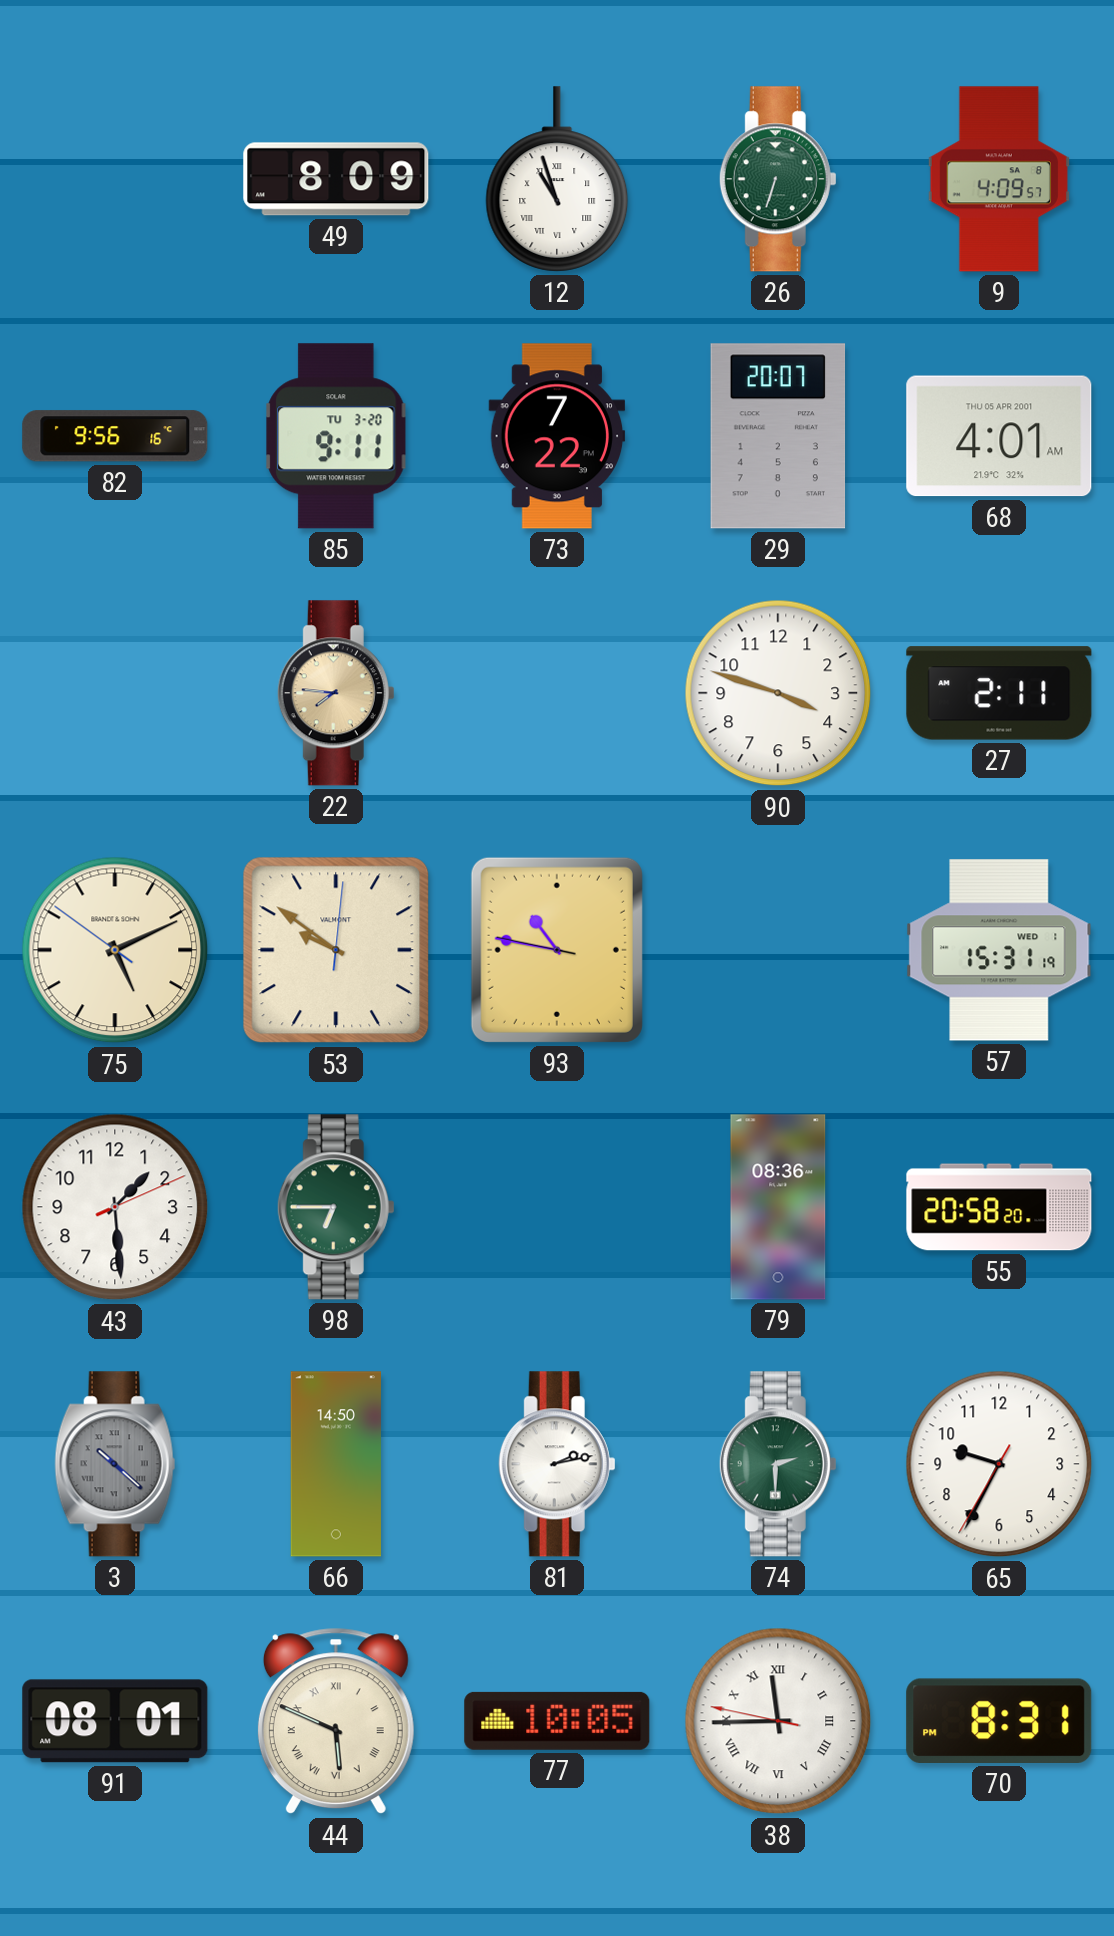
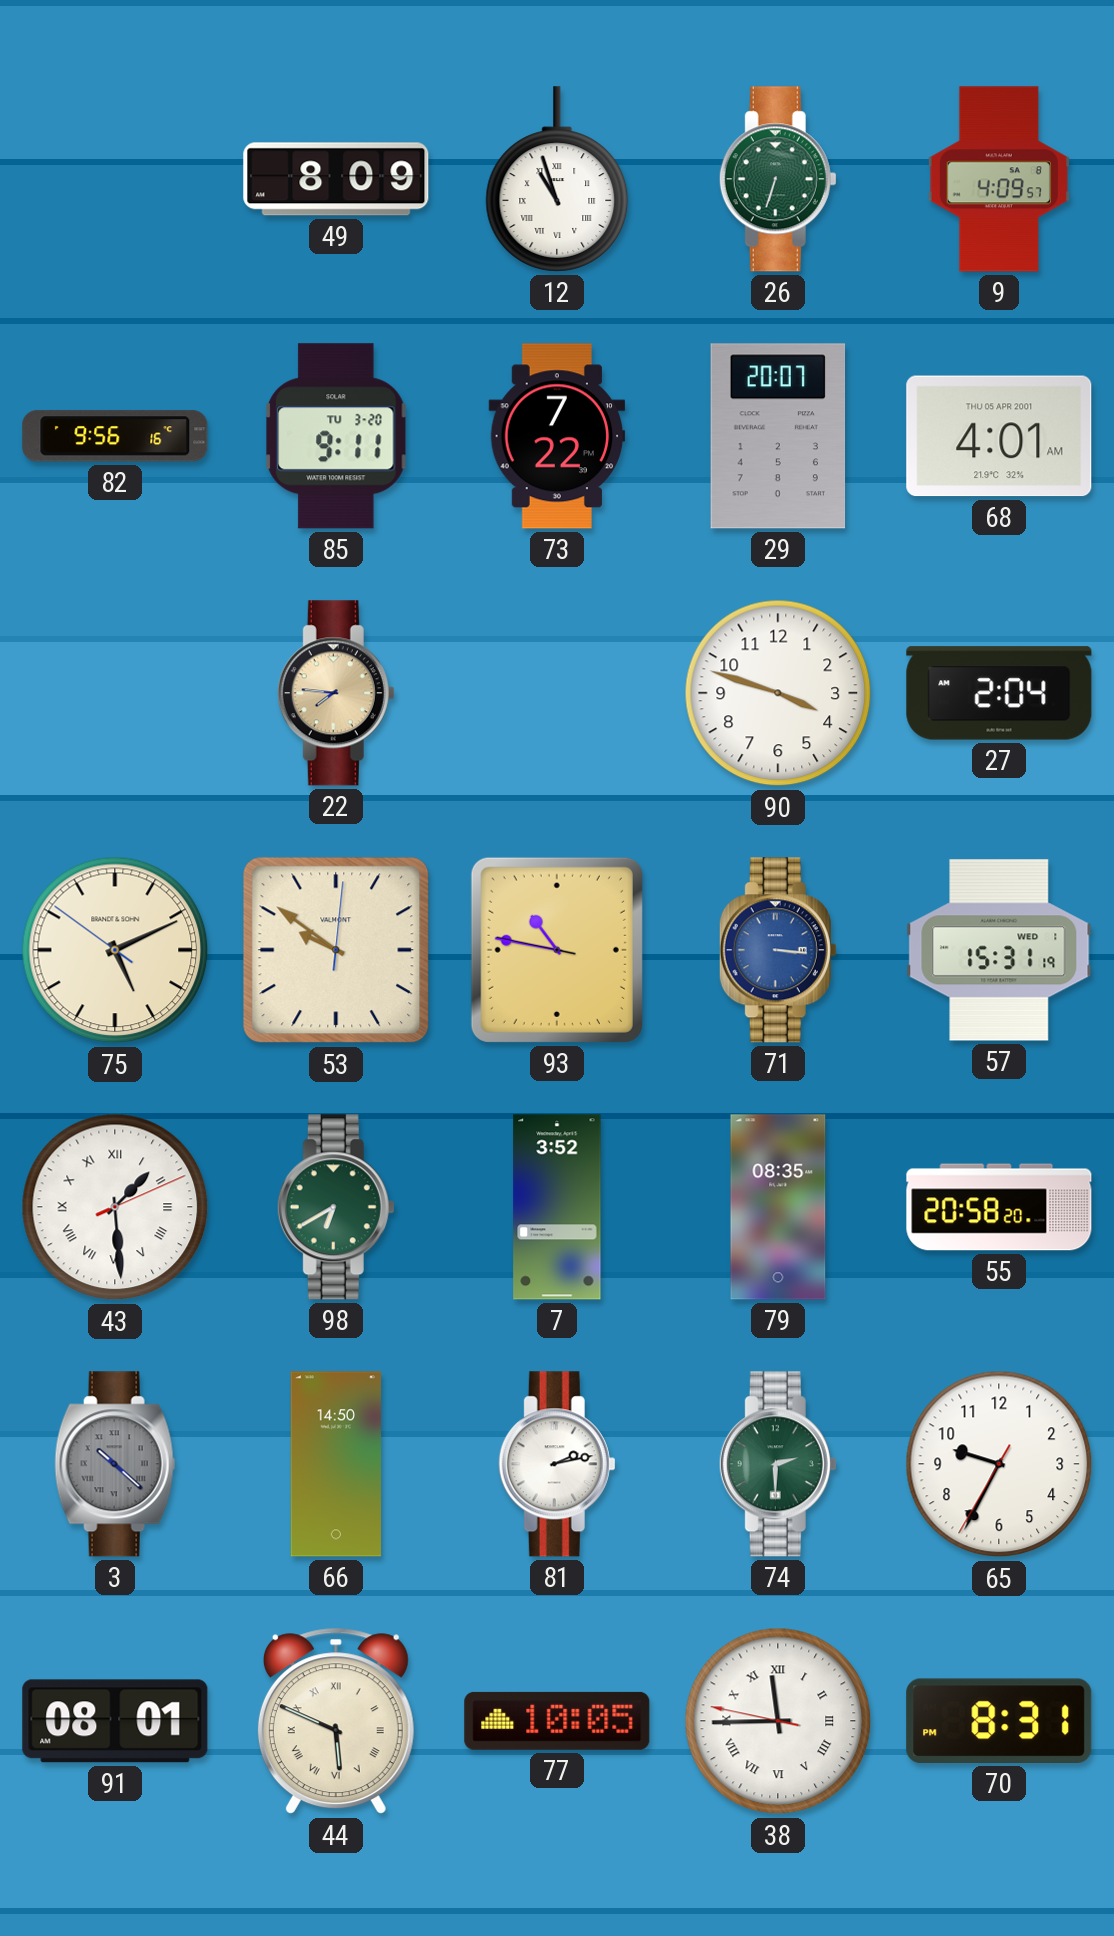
27: 2:11 -> 2:04
71: none -> 3:16
43 numerals: Arabic -> Roman
98: 6:45 -> 6:40
7: none -> 3:52
79: 08:36 -> 08:35
